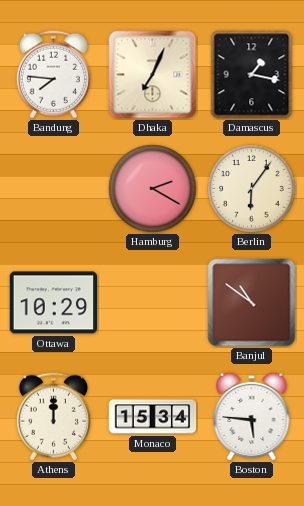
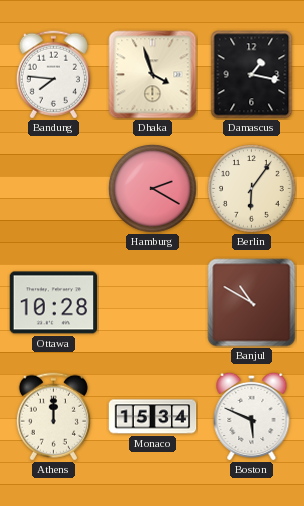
Dhaka: 7:04 -> 3:57
Ottawa: 10:29 -> 10:28
Banjul: 10:51 -> 10:50
Boston: 5:46 -> 5:49
